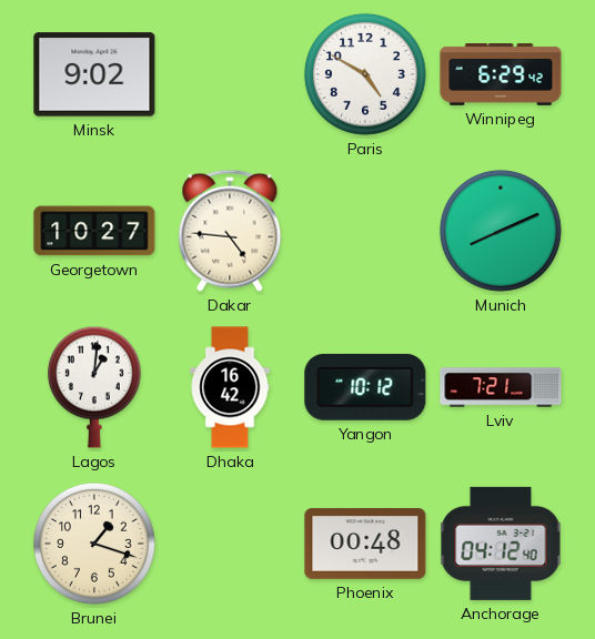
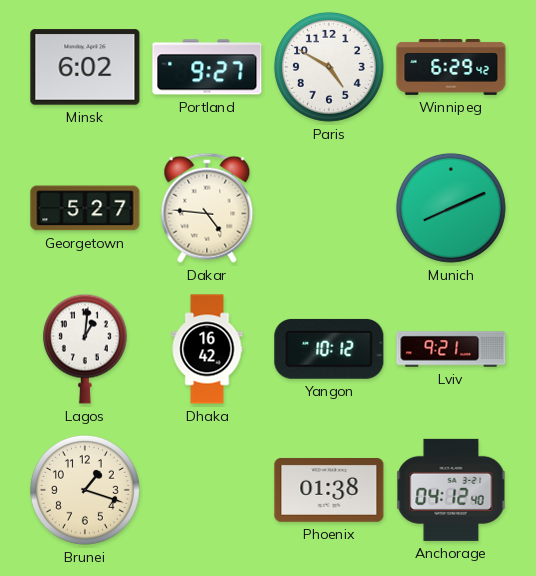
Minsk: 9:02 -> 6:02
Portland: none -> 9:27
Georgetown: 10:27 -> 5:27
Lviv: 7:21 -> 9:21
Phoenix: 00:48 -> 01:38
